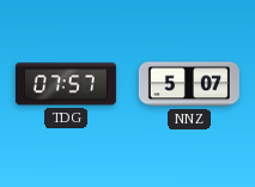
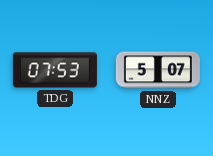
TDG: 07:57 -> 07:53
